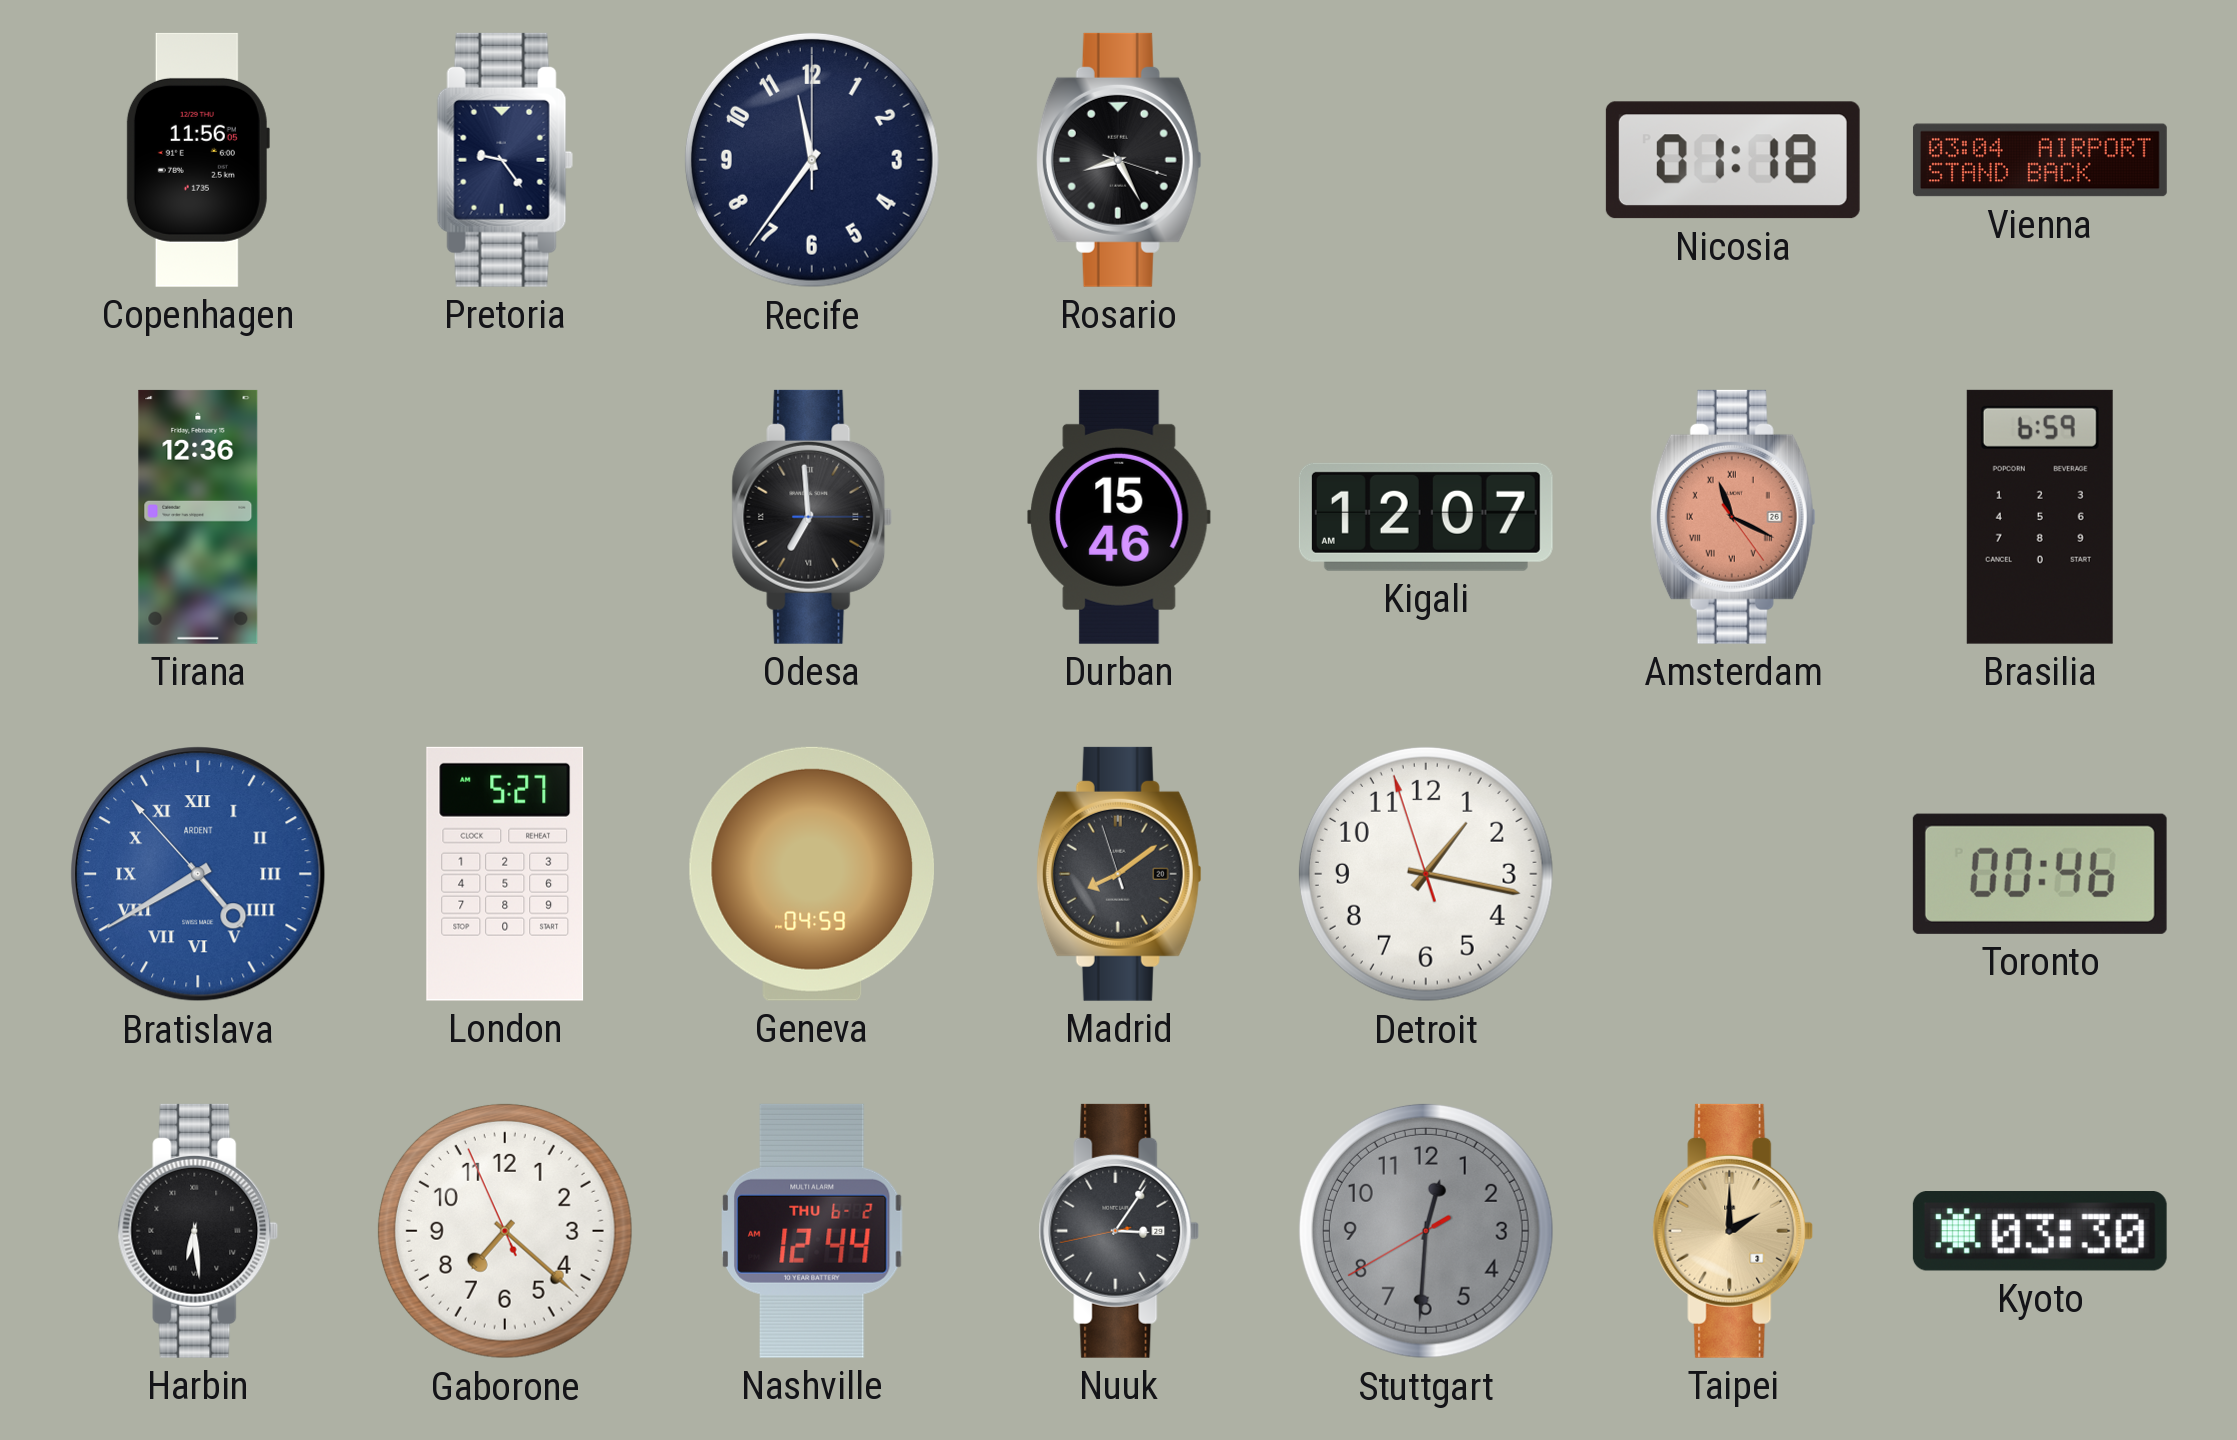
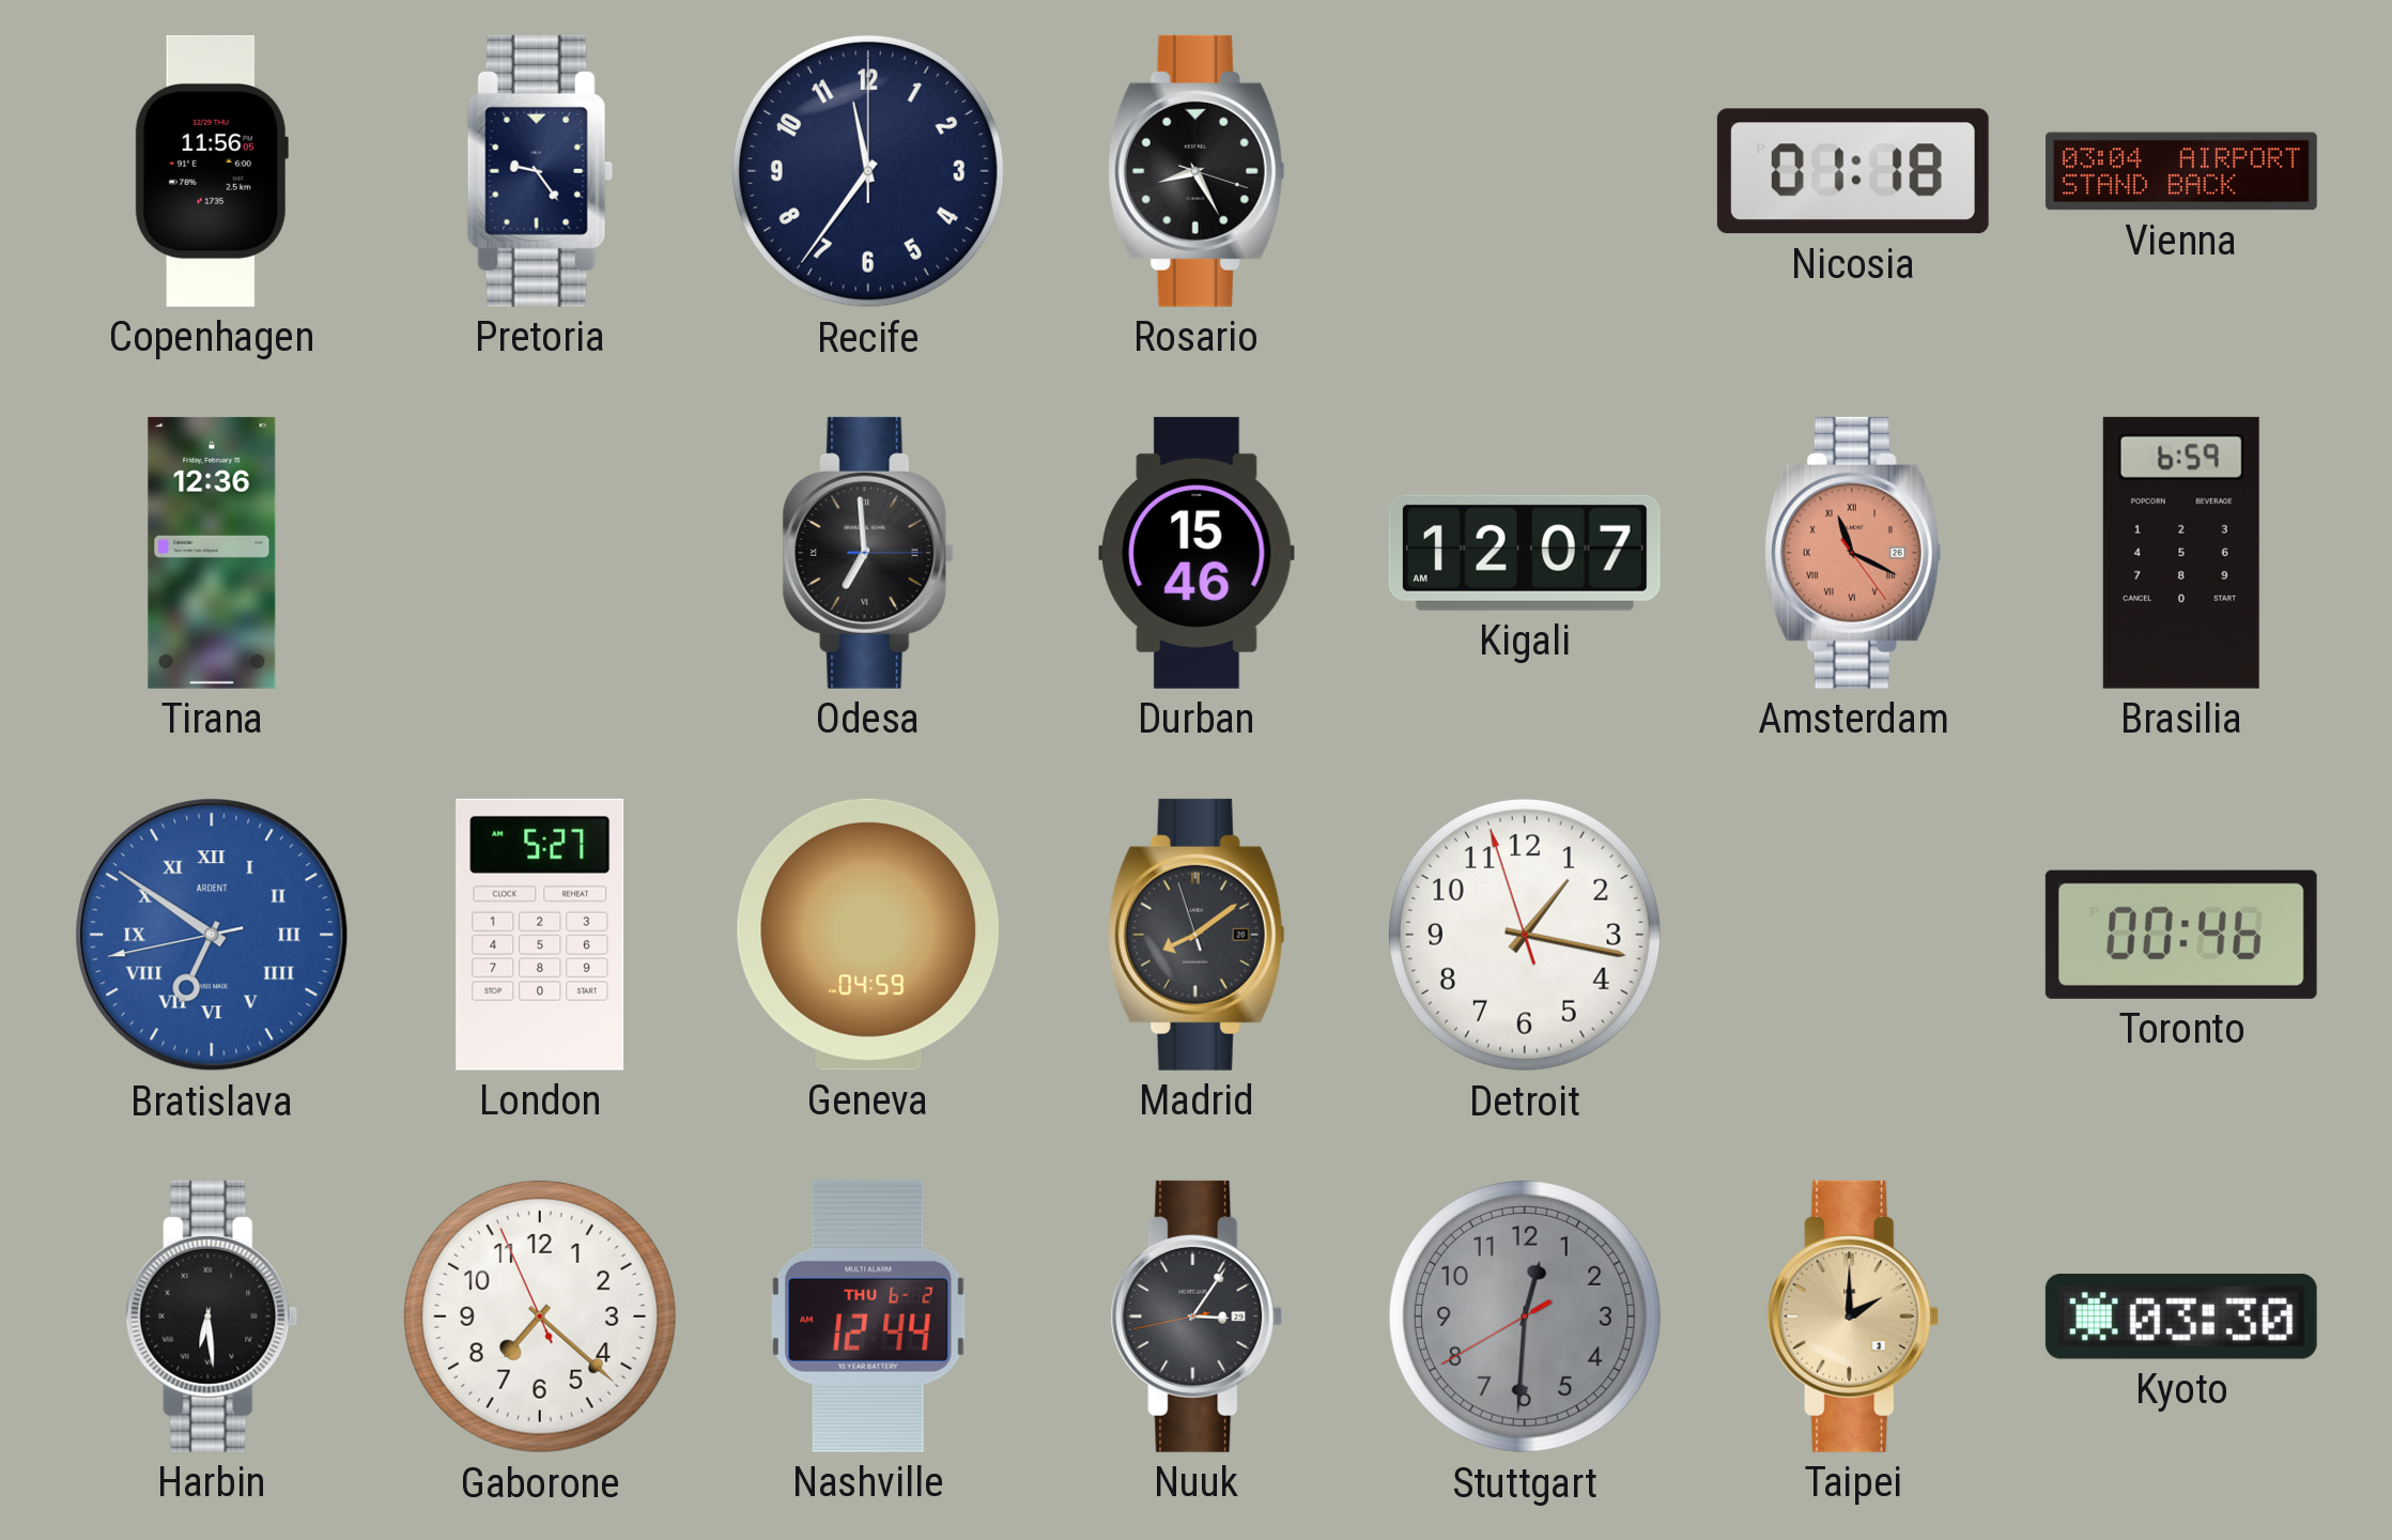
Bratislava: 4:39 -> 6:50
